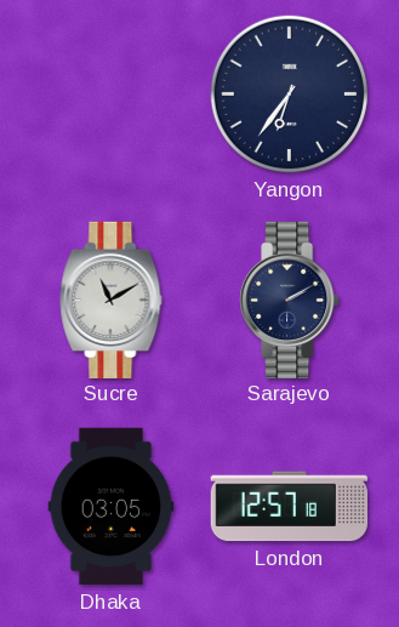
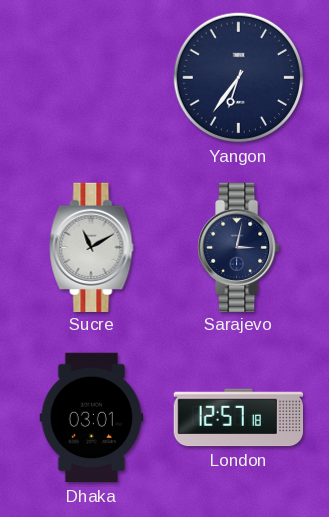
Sarajevo: 2:10 -> 3:02
Dhaka: 03:05 -> 03:01
